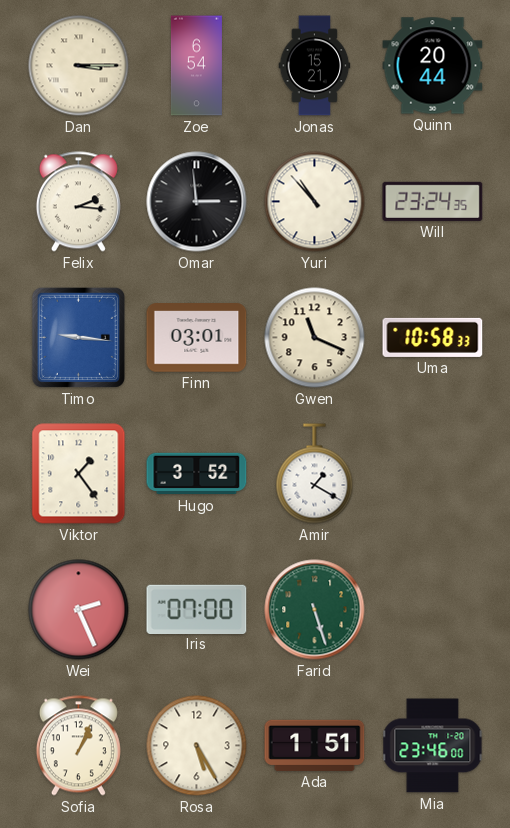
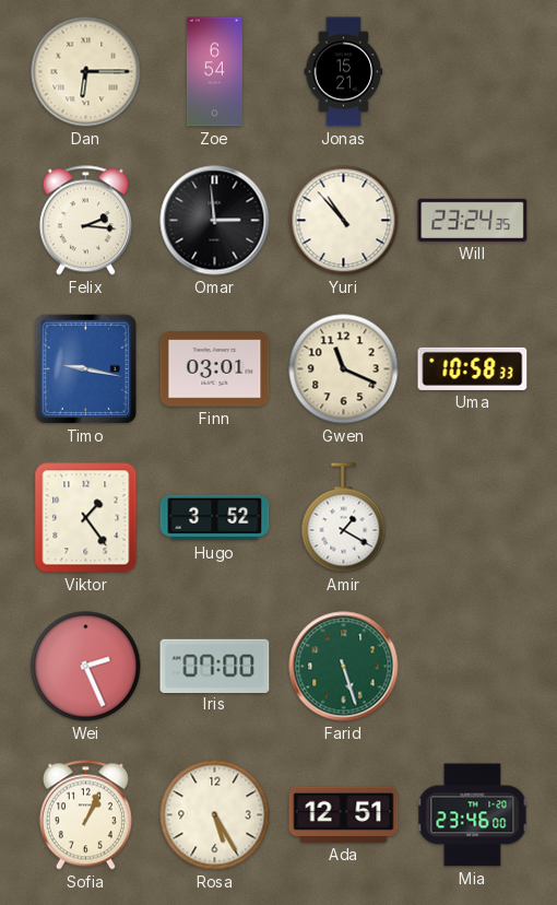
Dan: 3:15 -> 6:15
Quinn: 20:44 -> none
Timo: 9:16 -> 9:17
Ada: 1:51 -> 12:51
